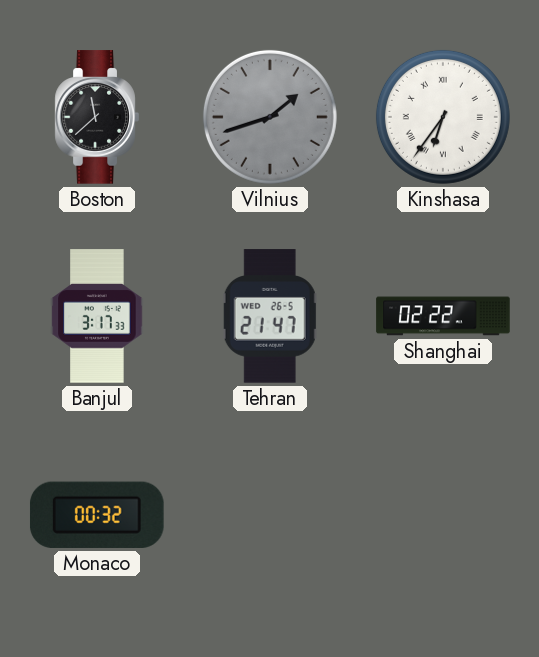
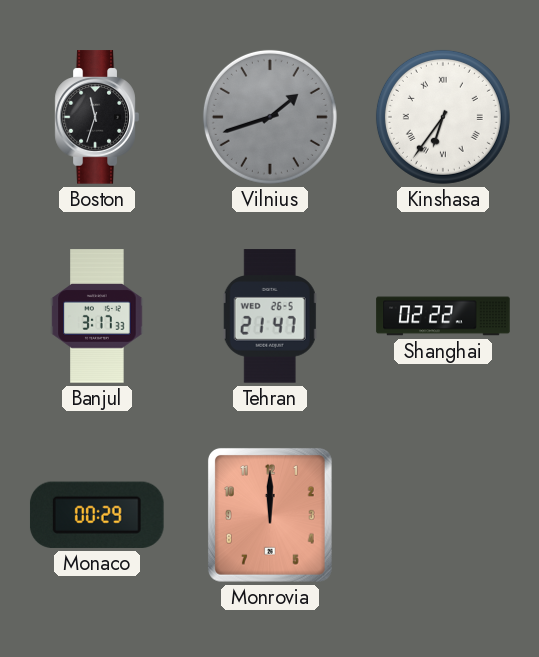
Boston: 11:38 -> 11:33
Monaco: 00:32 -> 00:29
Monrovia: none -> 12:00
